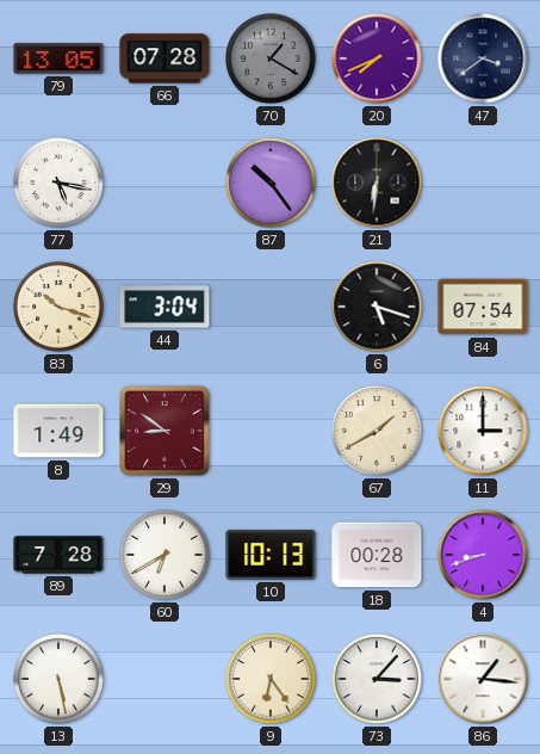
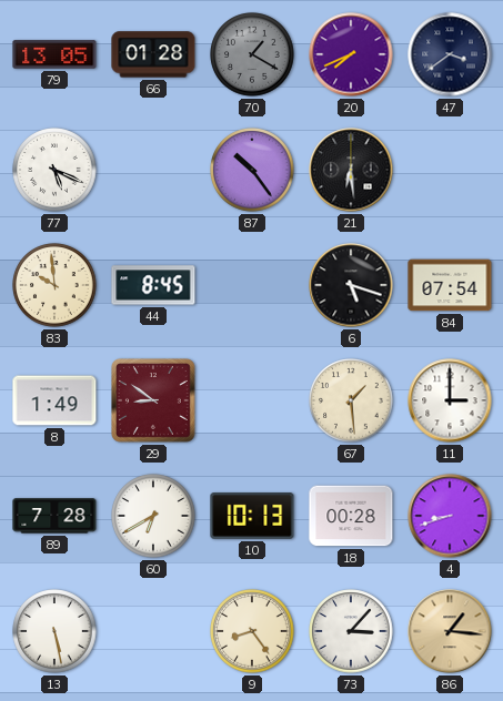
66: 07:28 -> 01:28
77: 5:17 -> 5:19
21: 6:31 -> 6:29
83: 10:18 -> 9:59
44: 3:04 -> 8:45
67: 1:40 -> 1:29
9: 6:24 -> 8:24
86 dial: white -> champagne
